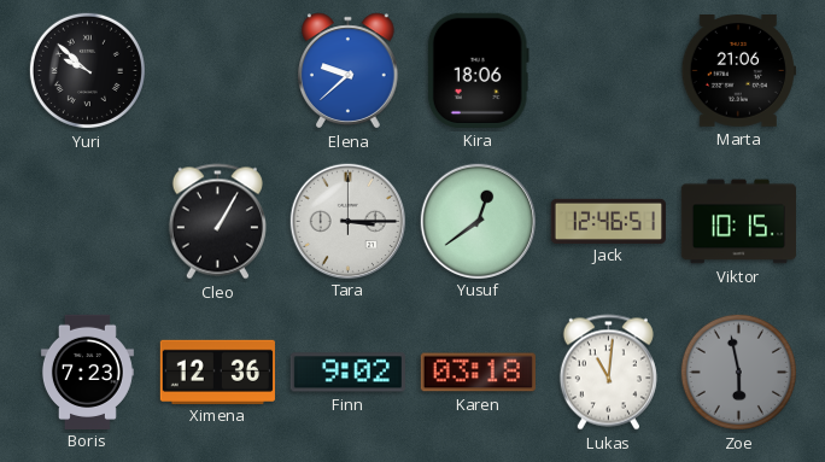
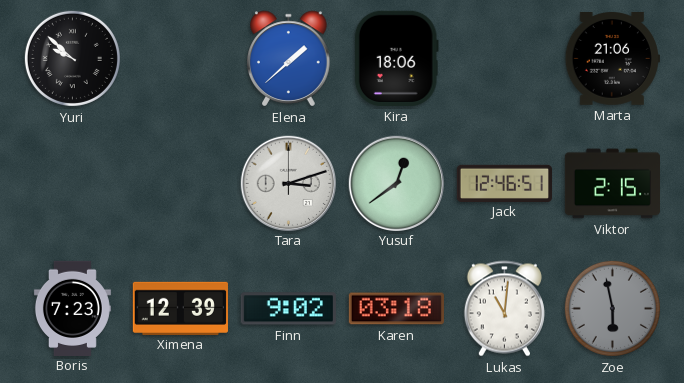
Elena: 9:38 -> 1:38
Cleo: 1:05 -> none
Tara: 3:15 -> 3:12
Viktor: 10:15 -> 2:15
Ximena: 12:36 -> 12:39
